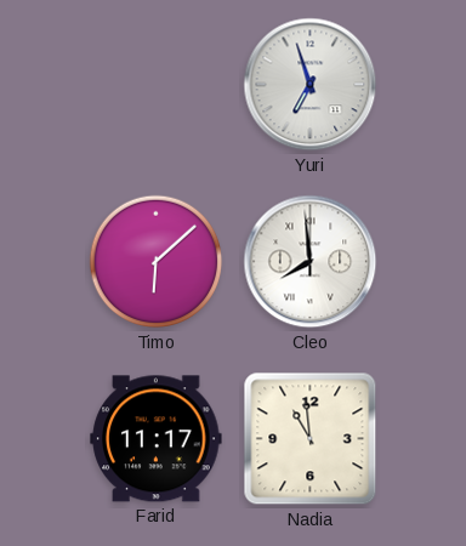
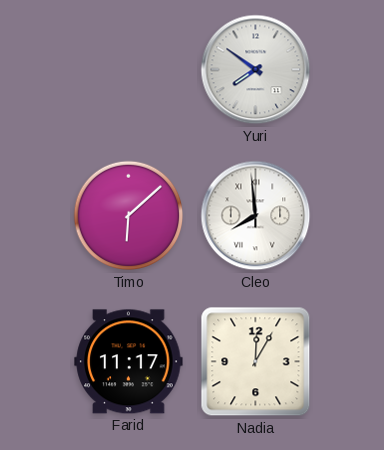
Yuri: 6:57 -> 7:51
Nadia: 10:59 -> 12:05
